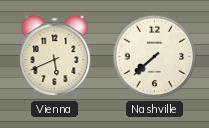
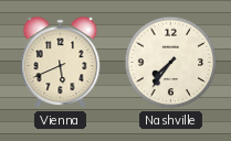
Nashville: 7:38 -> 7:36
